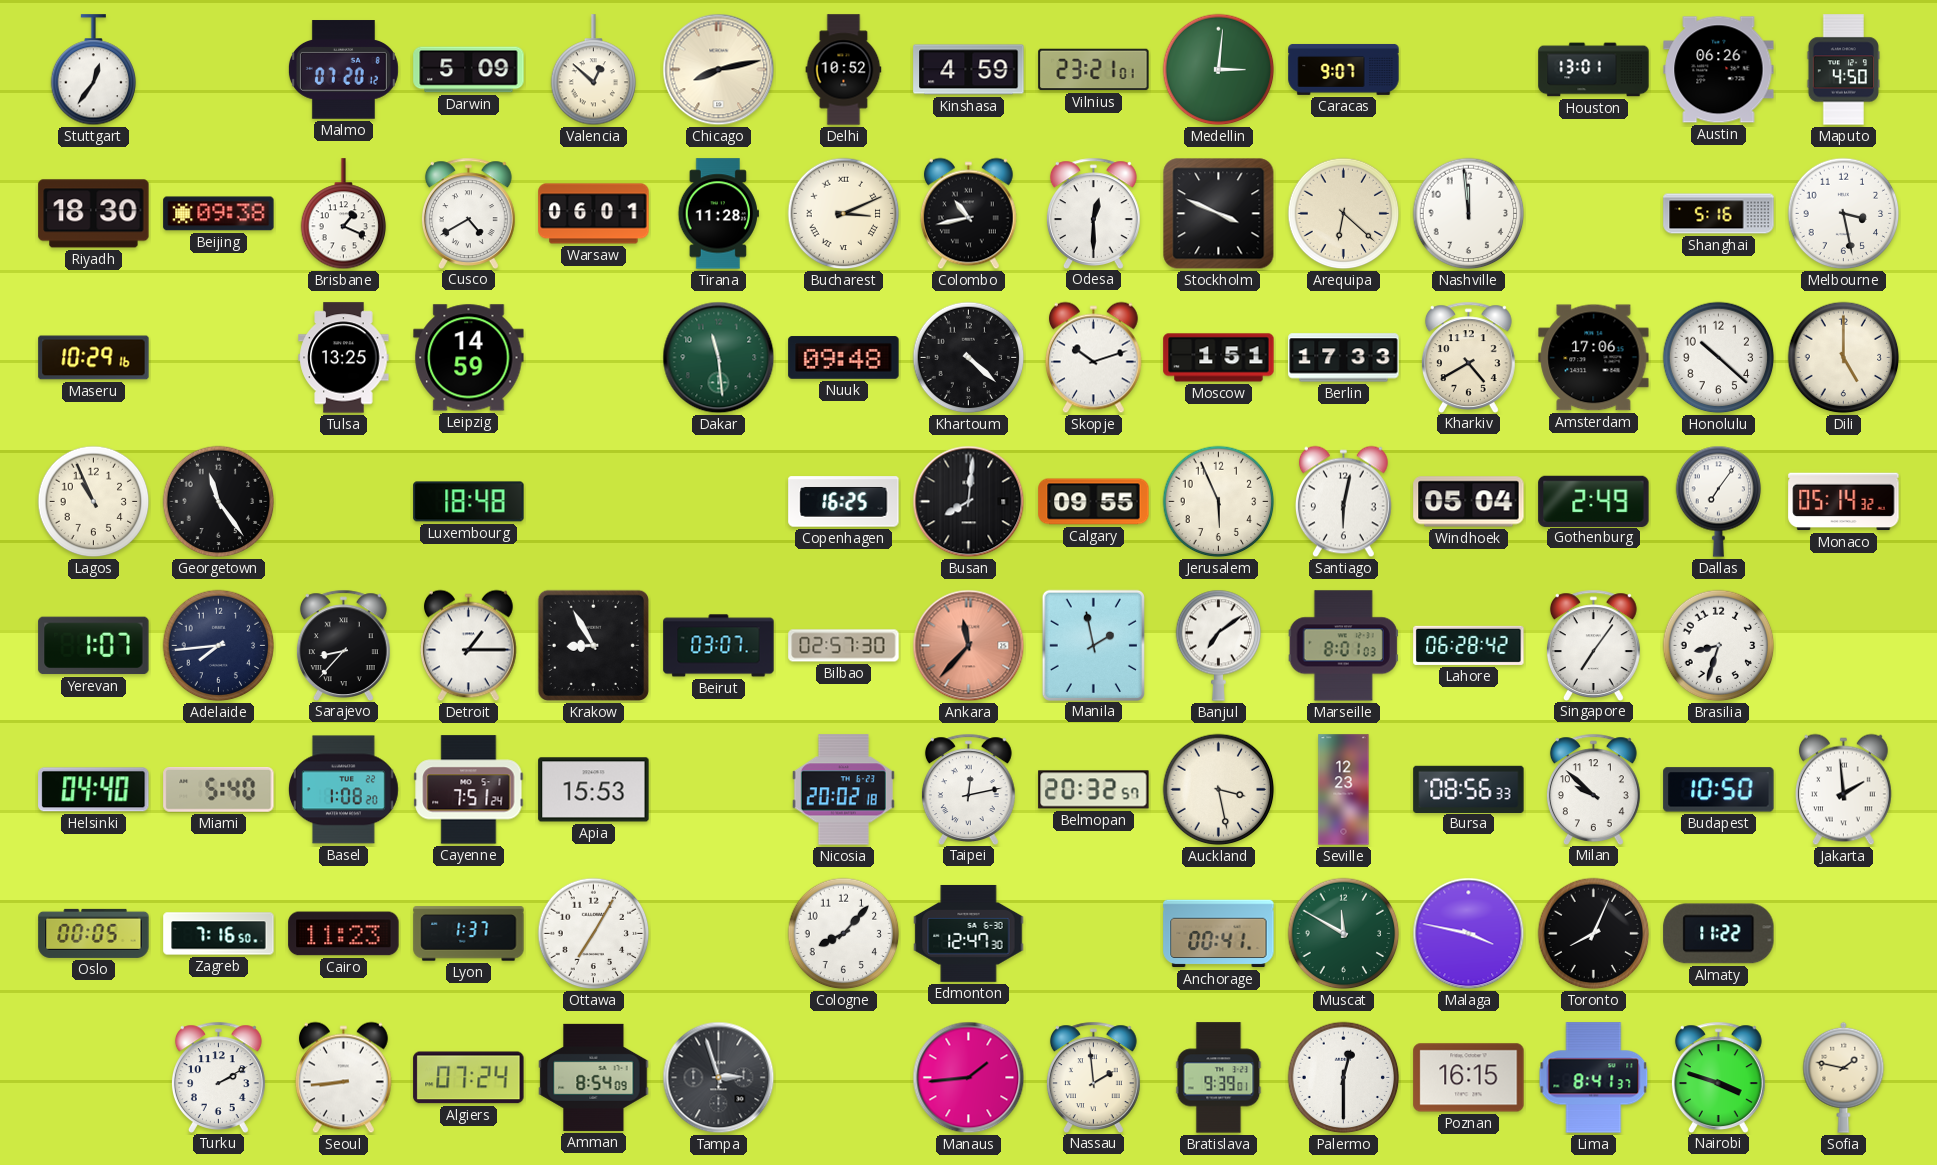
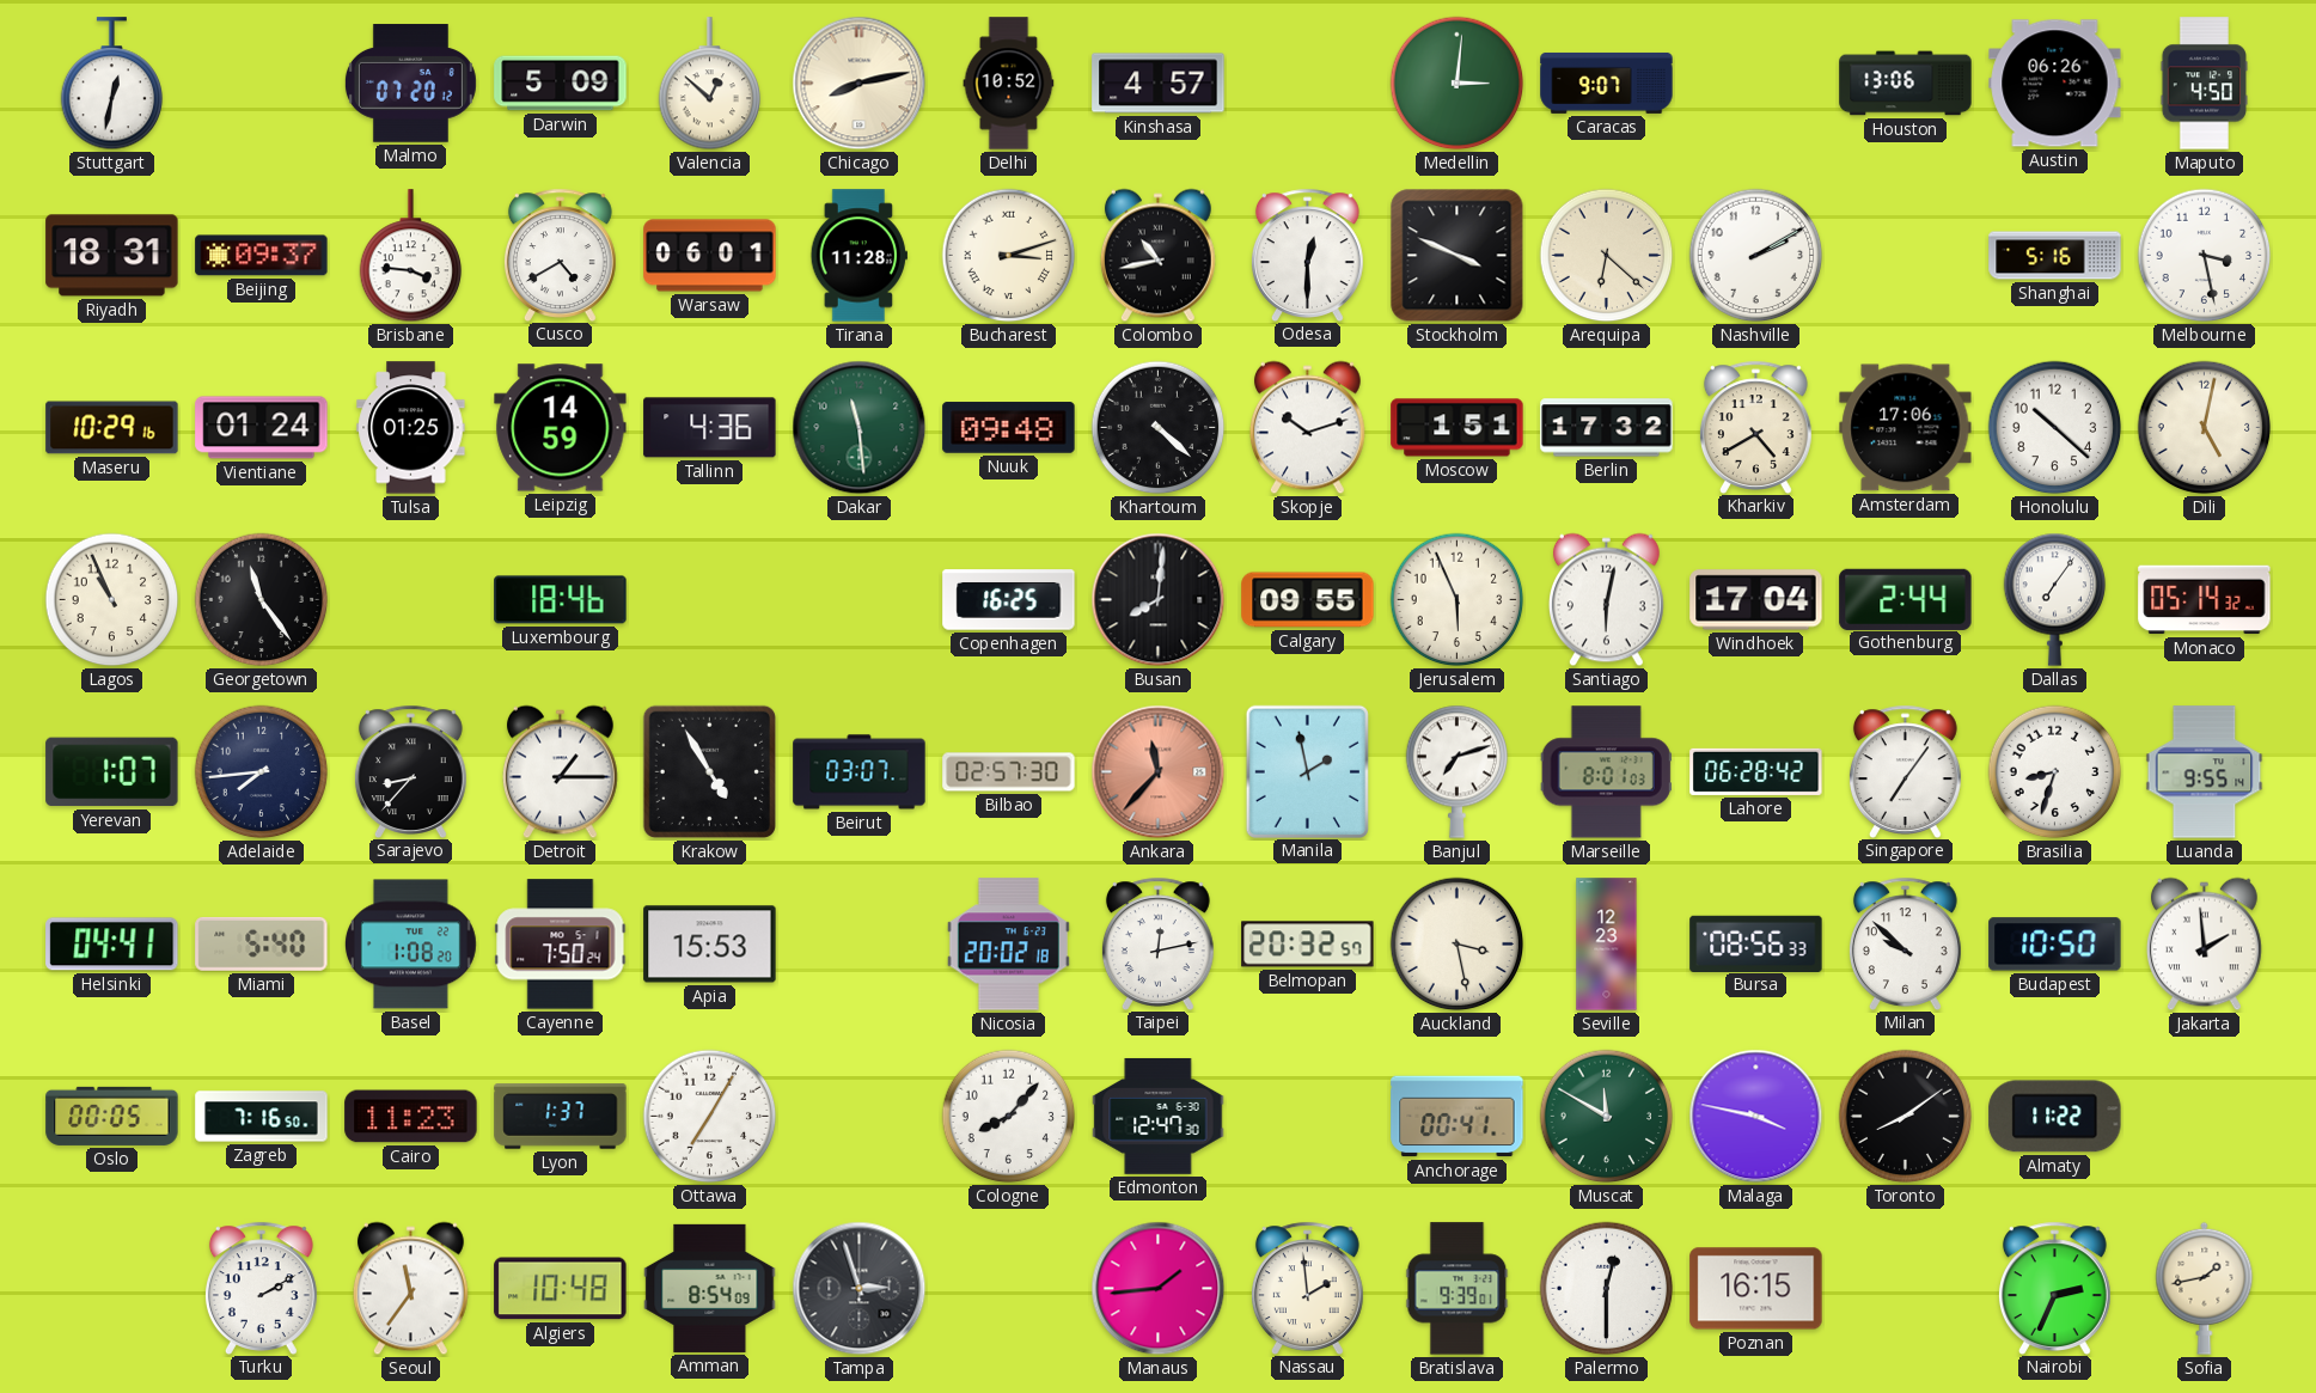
Stuttgart: 12:36 -> 12:32
Kinshasa: 4:59 -> 4:57
Vilnius: 23:21 -> none
Houston: 13:01 -> 13:06
Riyadh: 18:30 -> 18:31
Beijing: 09:38 -> 09:37
Brisbane: 1:19 -> 3:46
Bucharest: 3:11 -> 3:12
Nashville: 11:59 -> 2:10
Vientiane: none -> 01:24
Tulsa: 13:25 -> 01:25
Tallinn: none -> 4:36
Berlin: 17:33 -> 17:32
Dili: 5:00 -> 5:02
Luxembourg: 18:48 -> 18:46
Windhoek: 05:04 -> 17:04
Gothenburg: 2:49 -> 2:44
Krakow: 8:55 -> 4:55
Banjul: 7:09 -> 7:12
Luanda: none -> 9:55
Helsinki: 04:40 -> 04:41
Cayenne: 7:51 -> 7:50
Toronto: 8:04 -> 8:09
Seoul: 8:44 -> 11:36
Algiers: 07:24 -> 10:48
Lima: 8:41 -> none
Nairobi: 3:48 -> 2:34
Sofia: 1:47 -> 1:43
